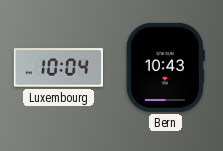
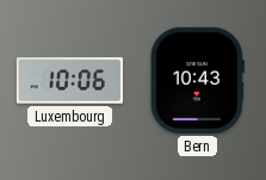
Luxembourg: 10:04 -> 10:06
